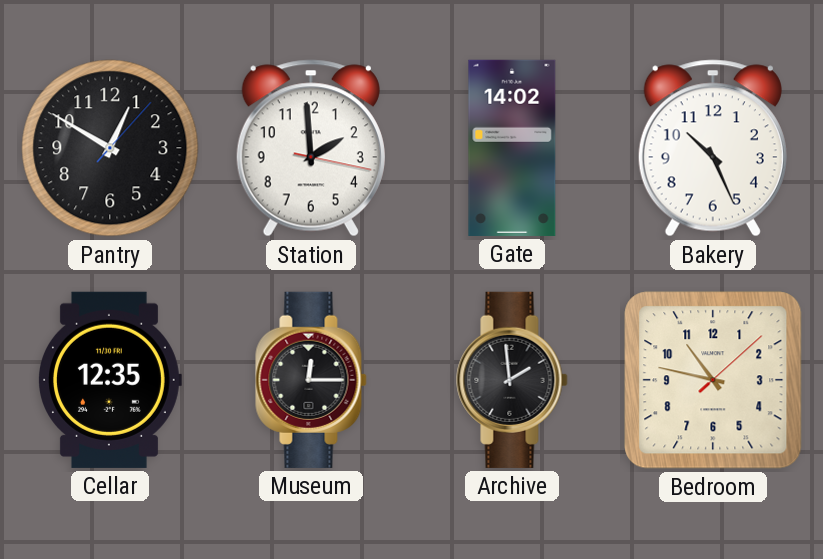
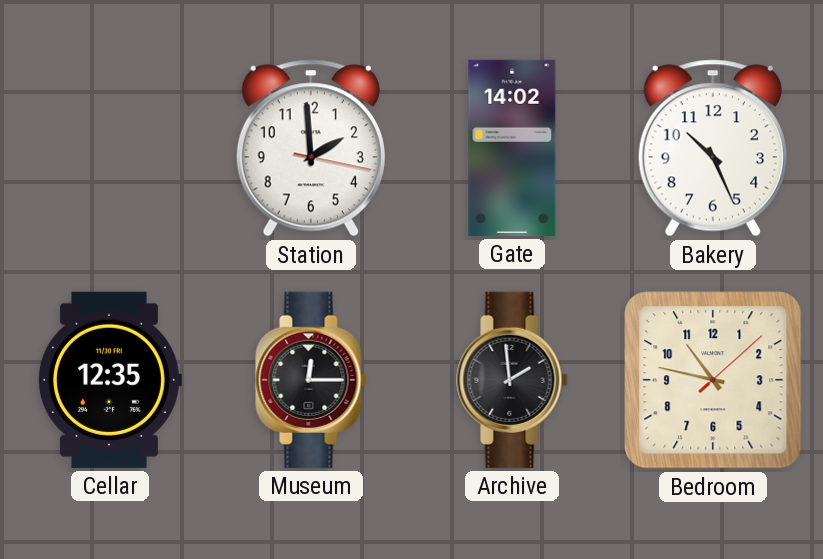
Pantry: 12:50 -> none
